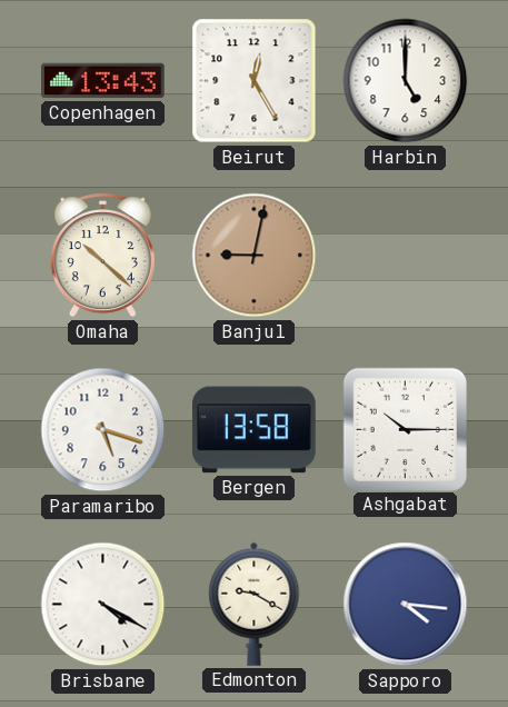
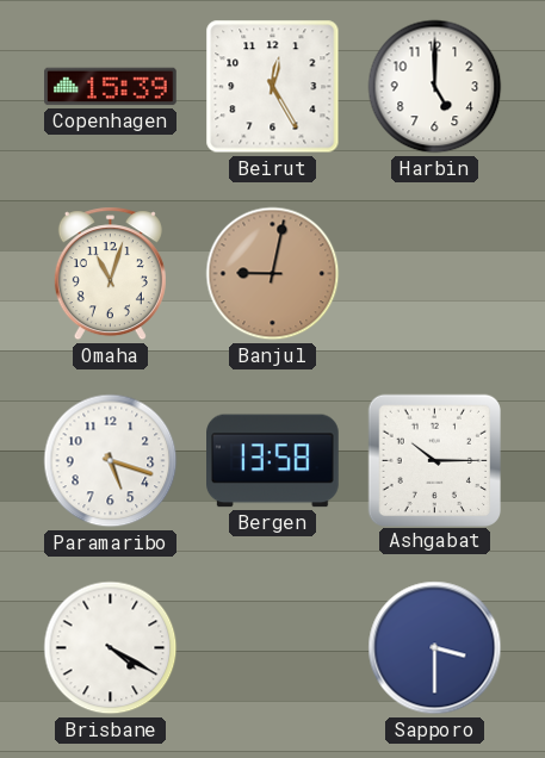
Copenhagen: 13:43 -> 15:39
Omaha: 10:22 -> 11:03
Edmonton: 9:20 -> none
Sapporo: 4:16 -> 3:30
